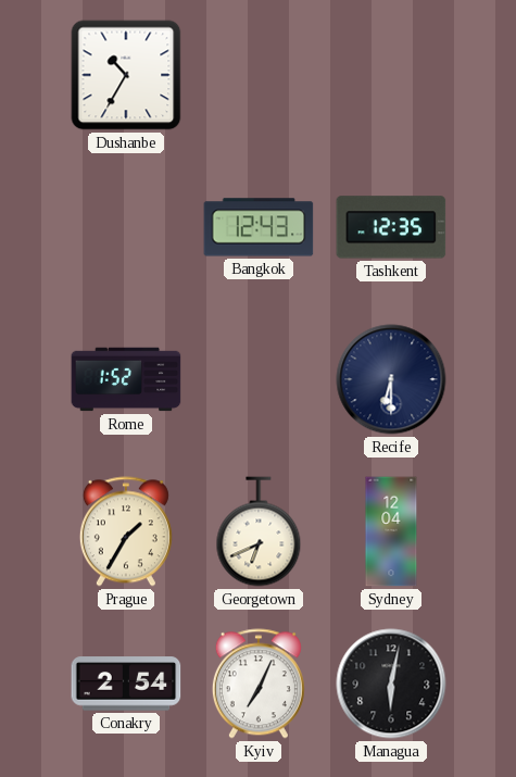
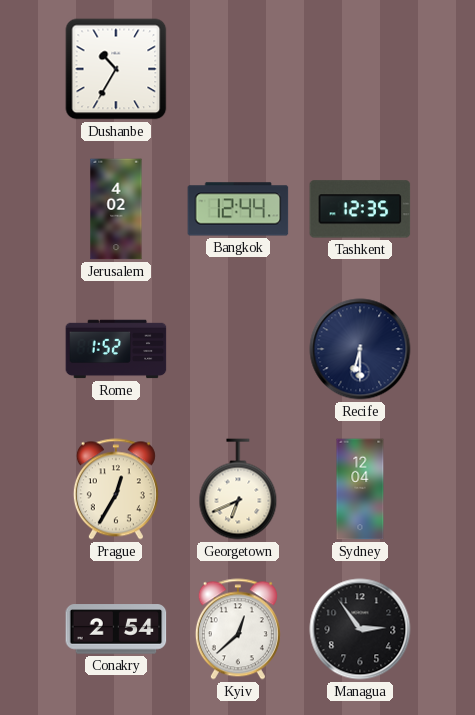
Jerusalem: none -> 4:02
Bangkok: 12:43 -> 12:44
Prague: 1:35 -> 12:35
Kyiv: 7:04 -> 12:38
Managua: 6:02 -> 2:54
